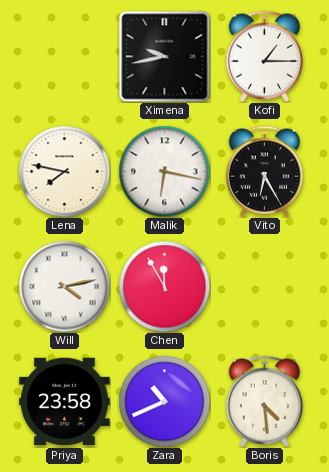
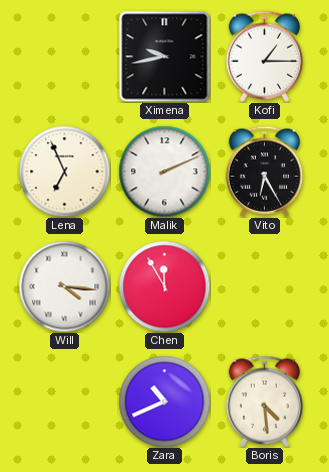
Lena: 7:47 -> 6:56
Malik: 6:17 -> 2:11
Will: 4:13 -> 4:16
Priya: 23:58 -> none
